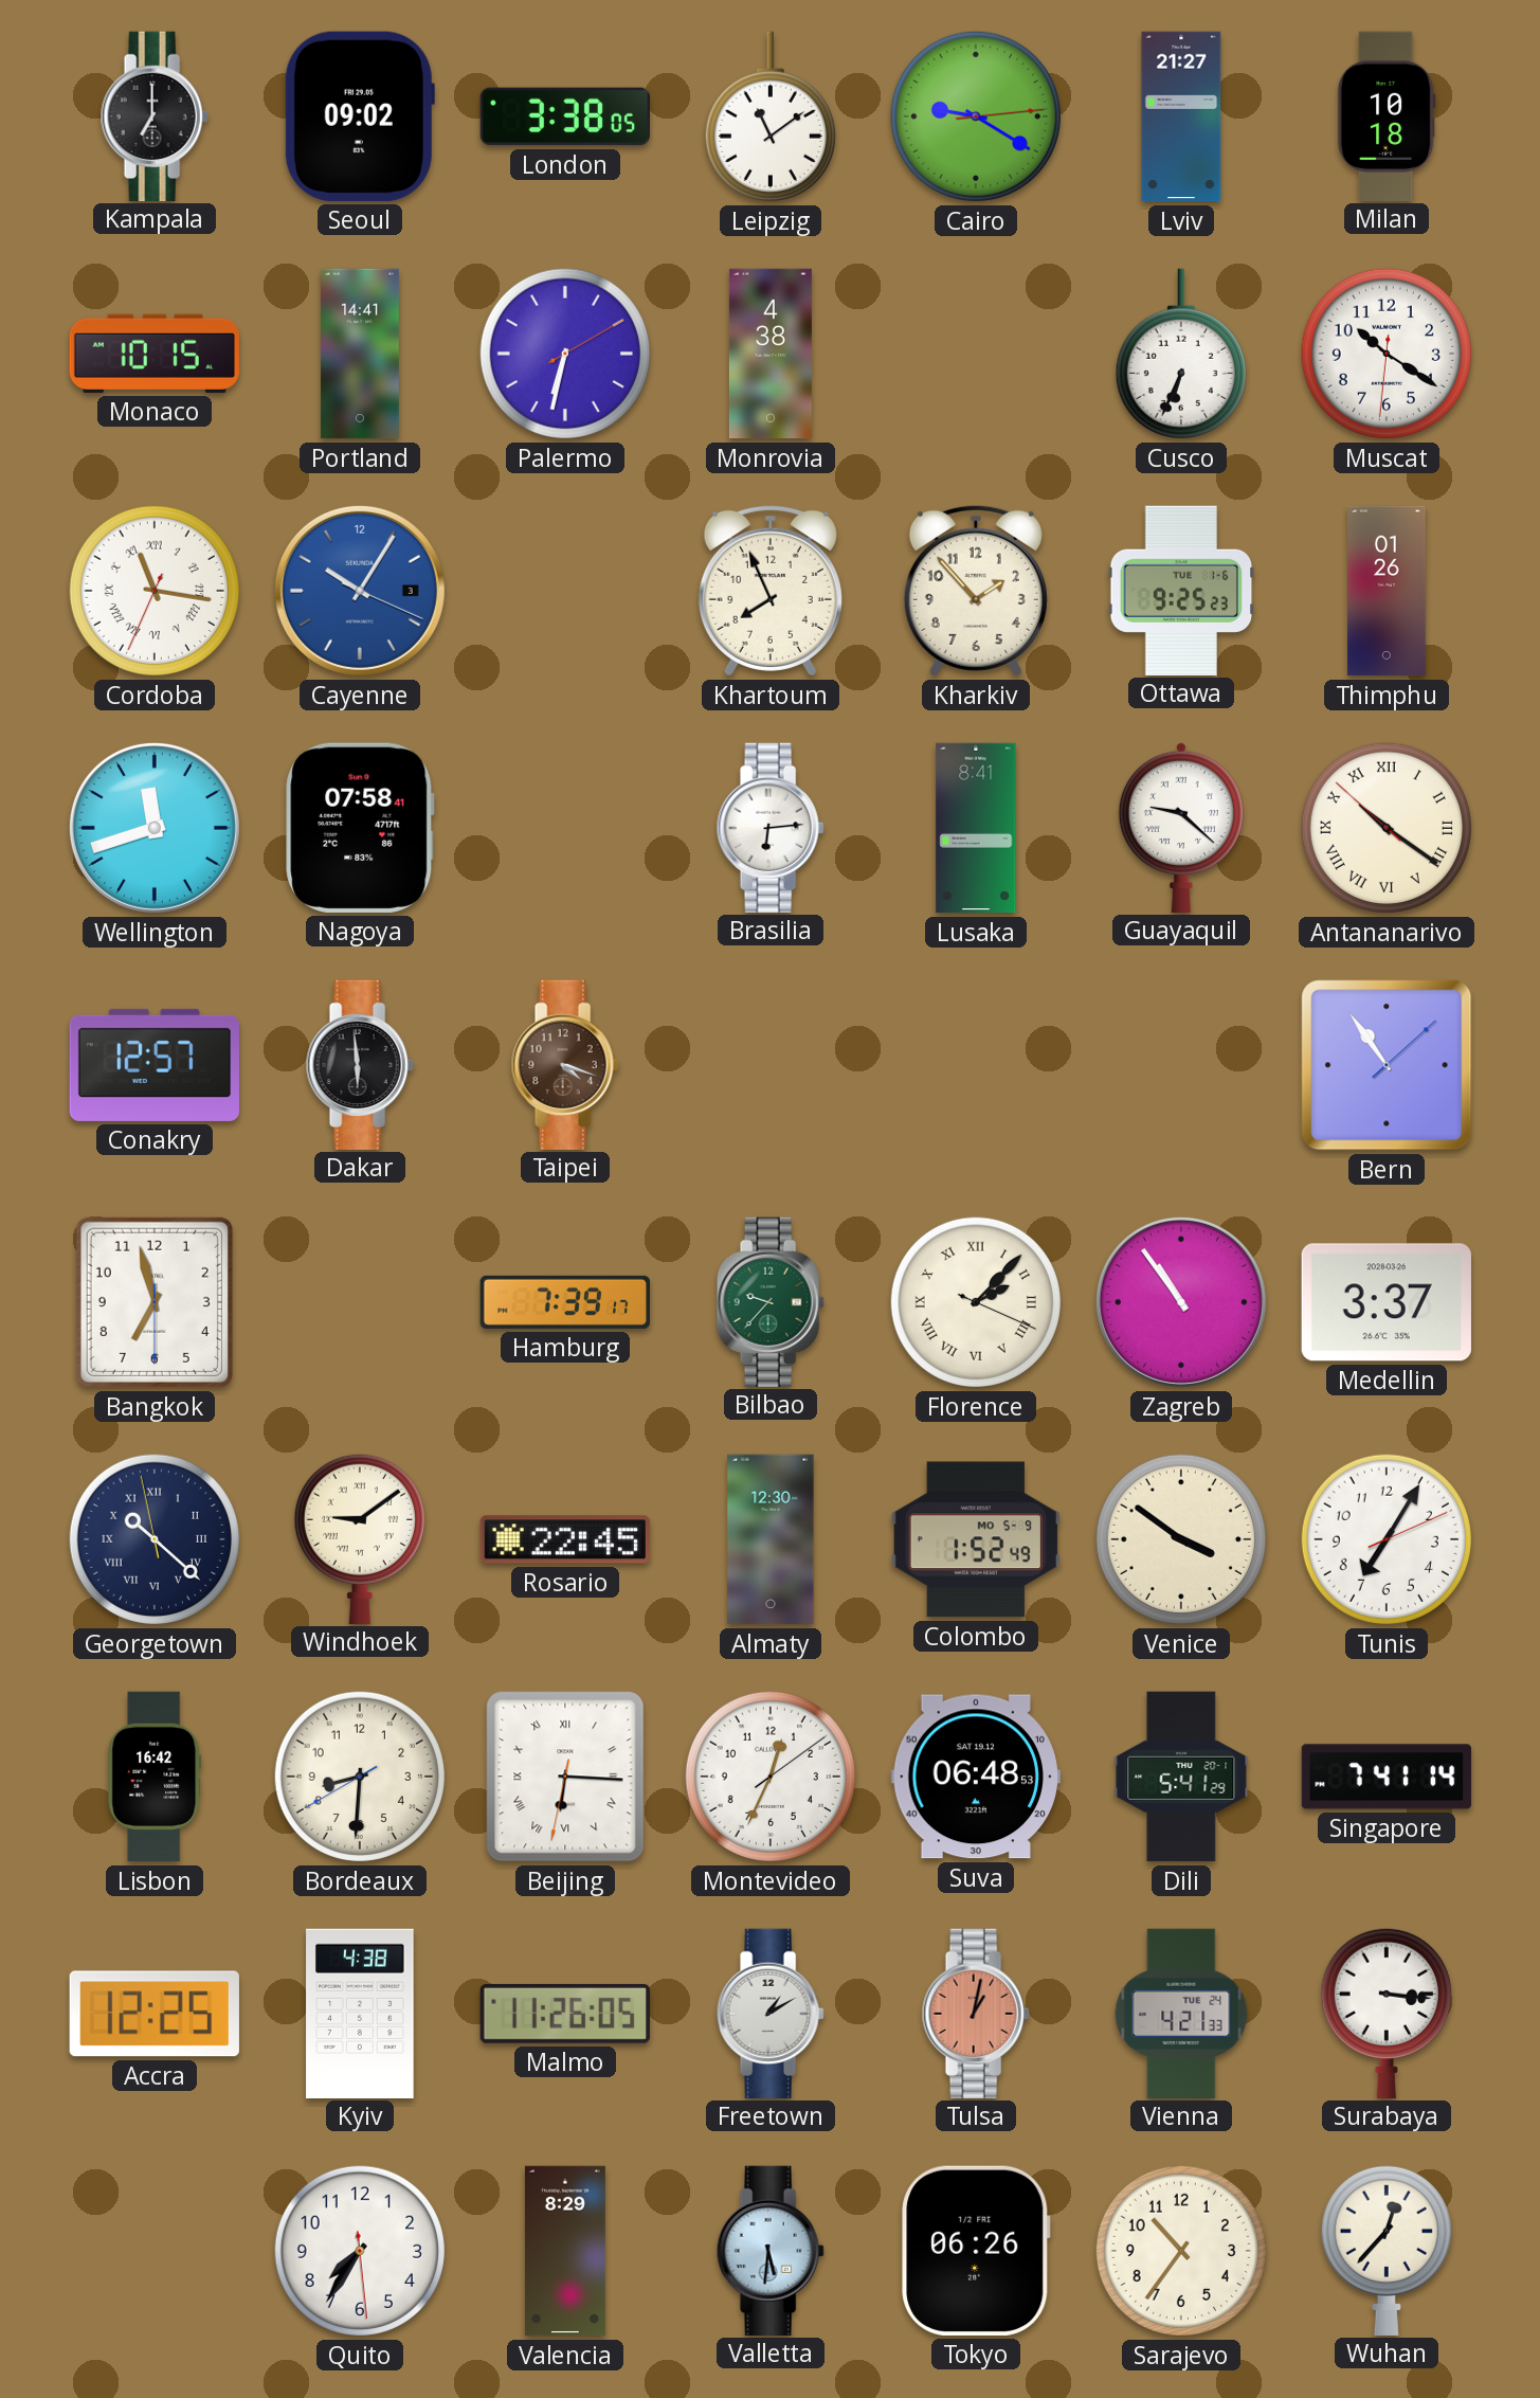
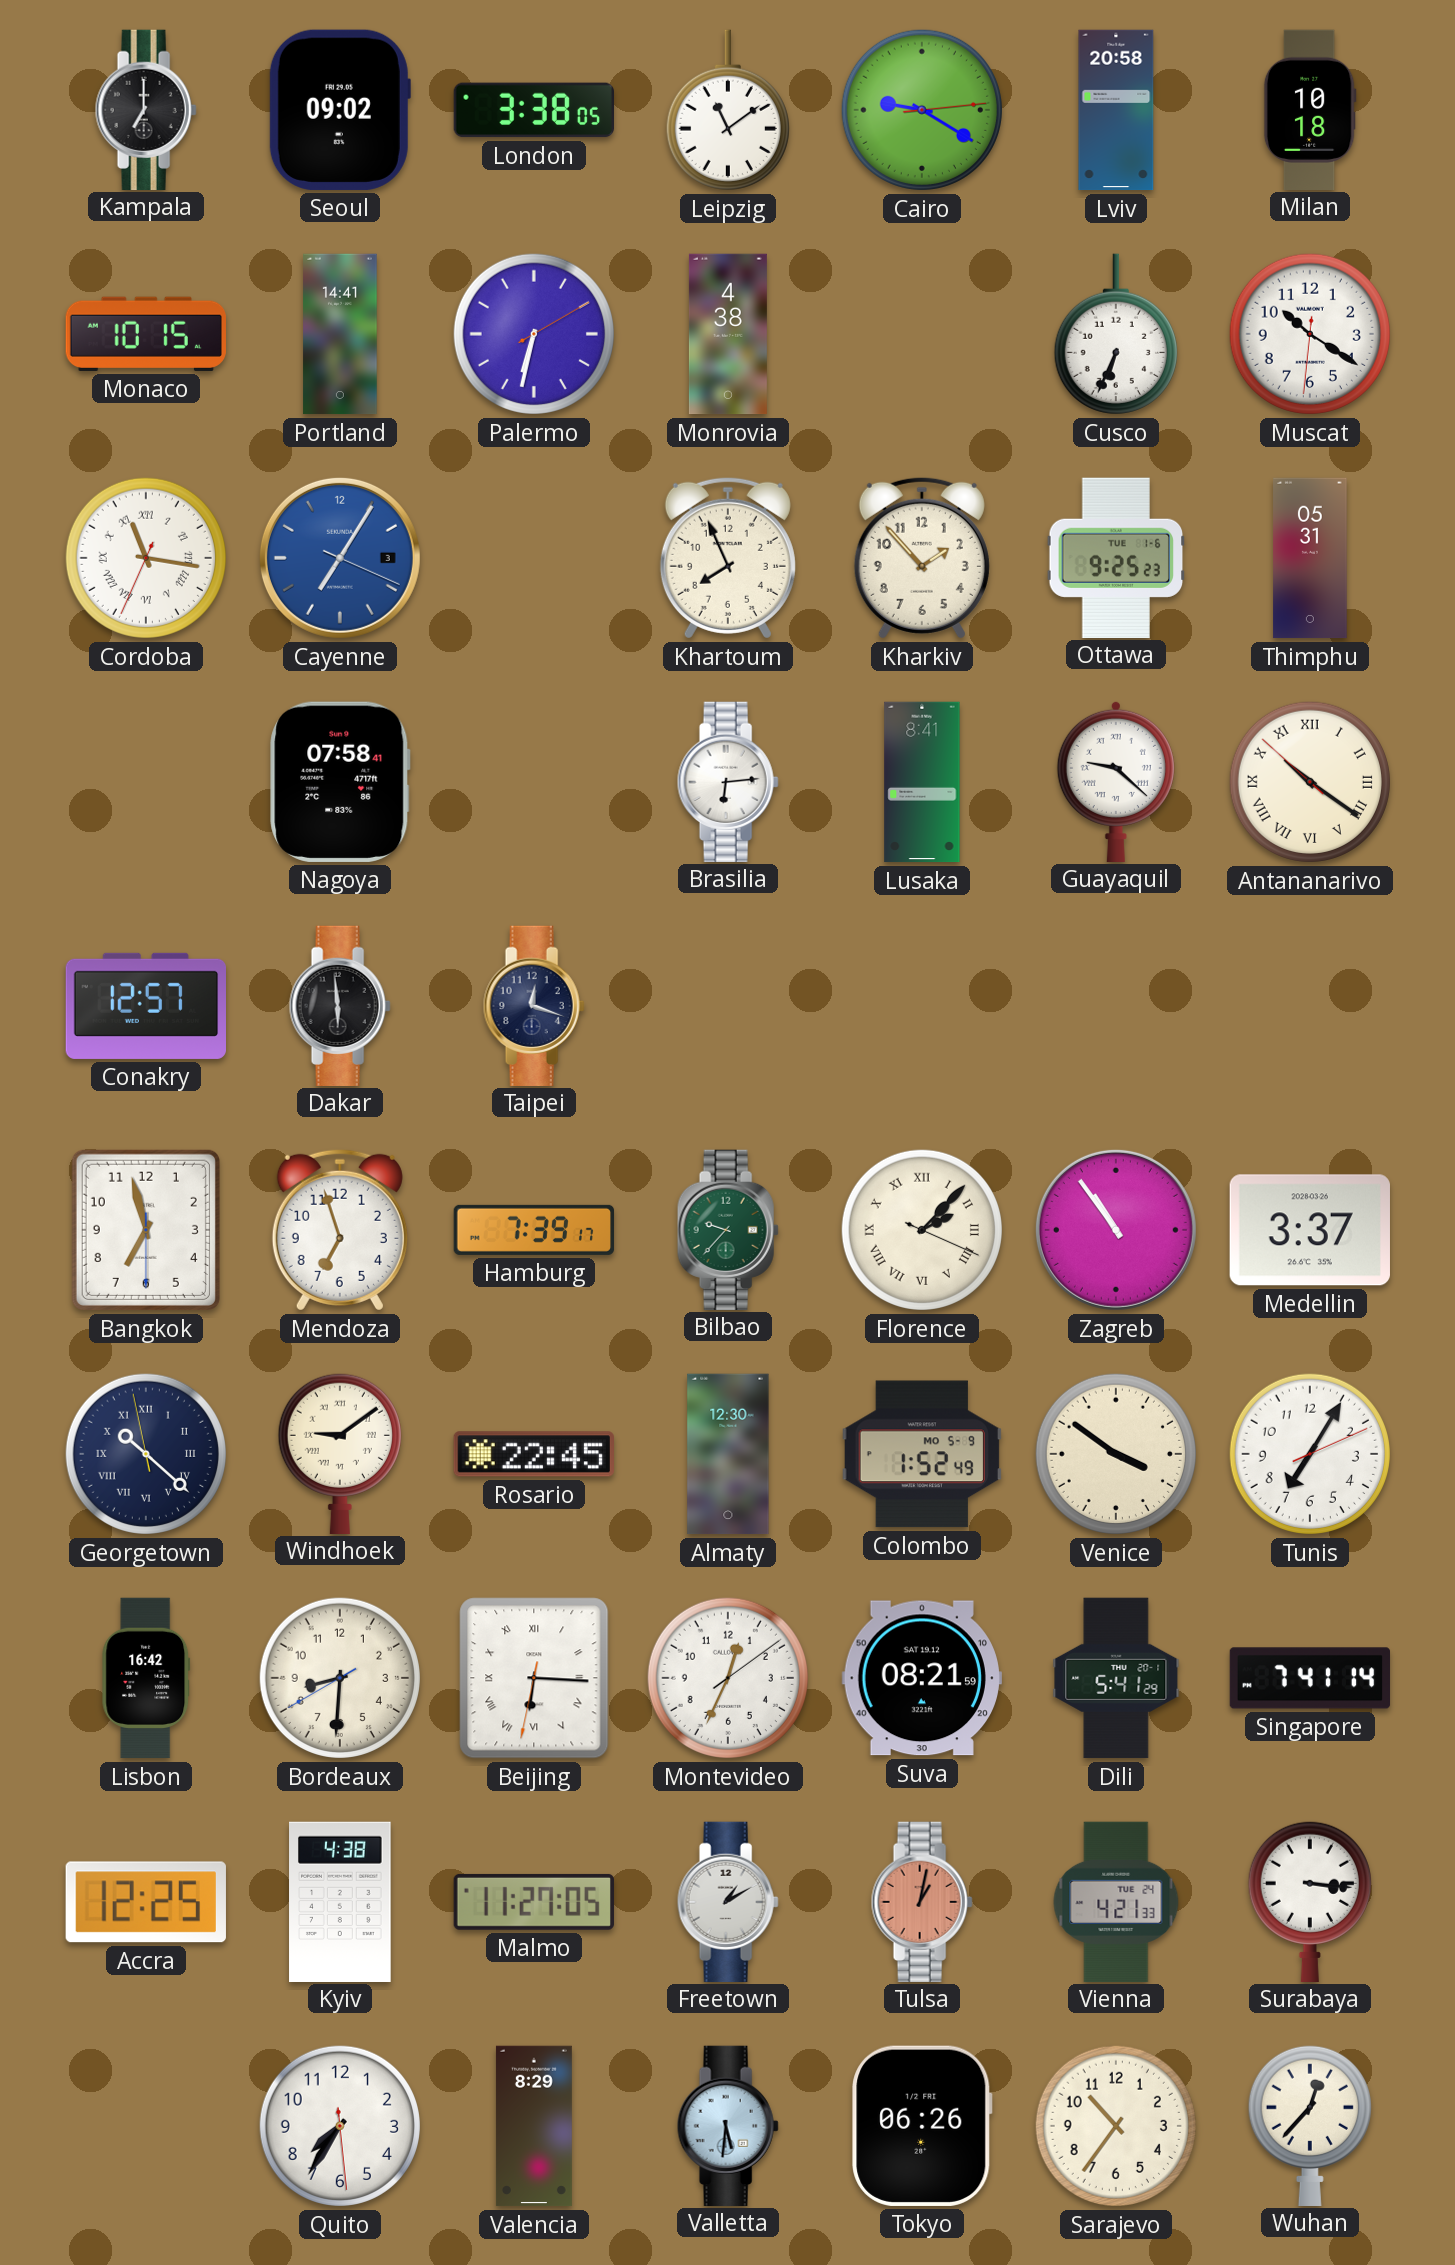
Lviv: 21:27 -> 20:58
Cayenne: 10:05 -> 7:05
Thimphu: 01:26 -> 05:31
Wellington: 11:42 -> none
Taipei: 4:18 -> 12:18
Taipei dial: brown -> navy
Bern: 10:54 -> none
Mendoza: none -> 6:57
Suva: 06:48 -> 08:21
Malmo: 11:26 -> 11:27
